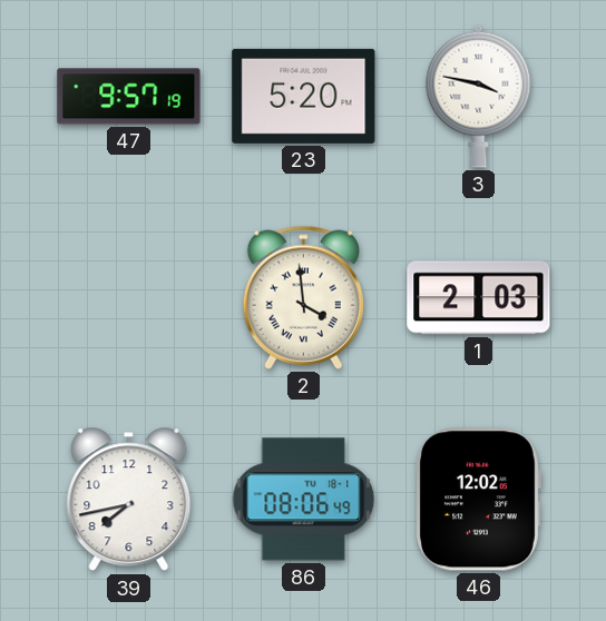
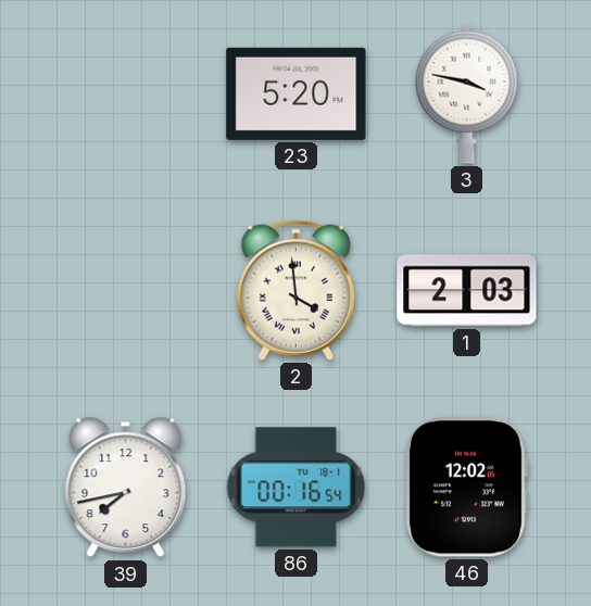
47: 9:57 -> none
86: 08:06 -> 00:16
